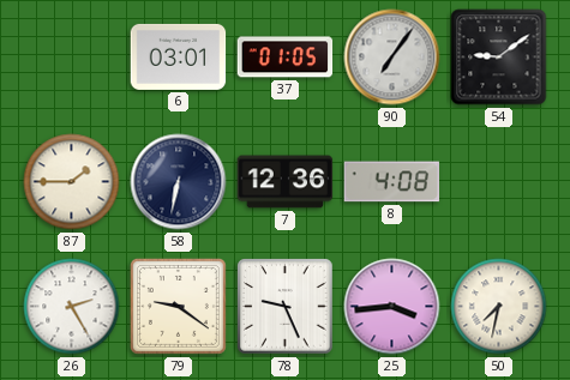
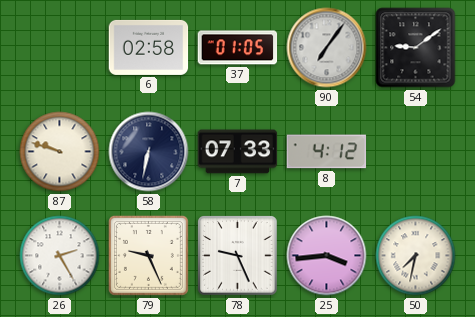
6: 03:01 -> 02:58
87: 1:45 -> 9:48
7: 12:36 -> 07:33
8: 4:08 -> 4:12
79: 9:21 -> 9:26
